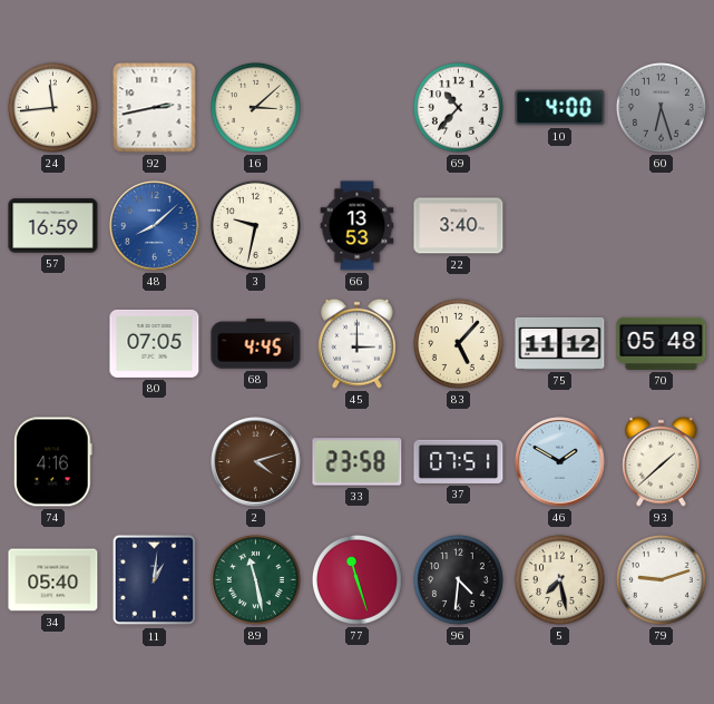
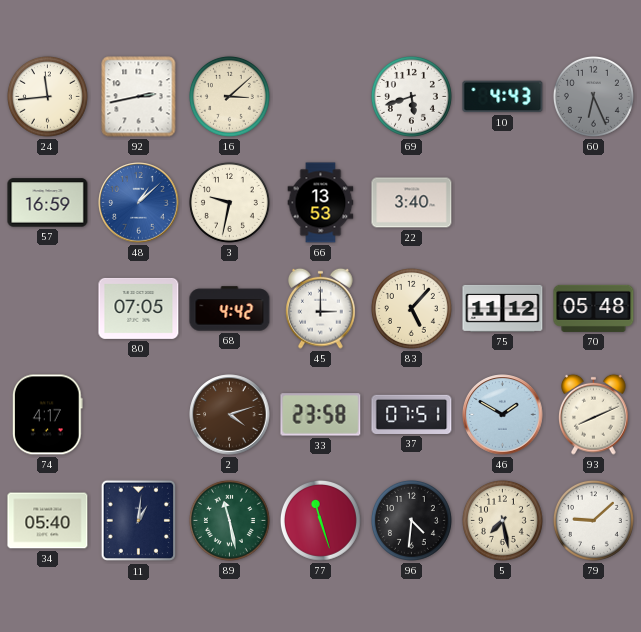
69: 10:37 -> 5:42
10: 4:00 -> 4:43
60: 6:27 -> 6:26
48: 8:08 -> 1:08
68: 4:45 -> 4:42
74: 4:16 -> 4:17
93: 1:38 -> 8:11
79: 9:12 -> 9:08
